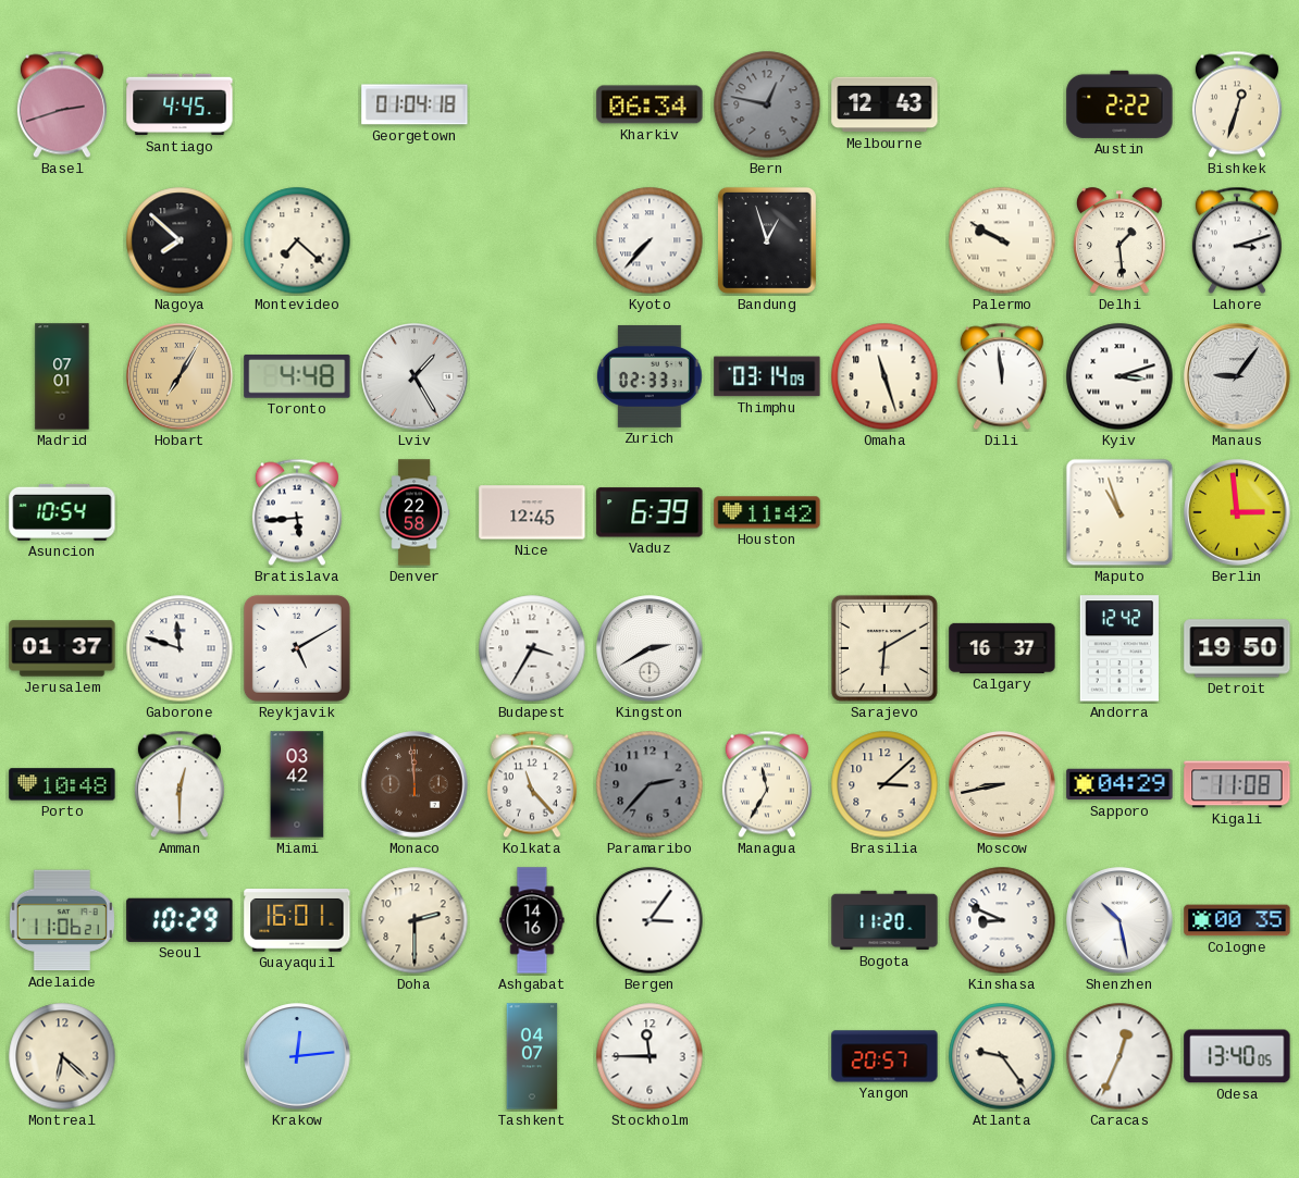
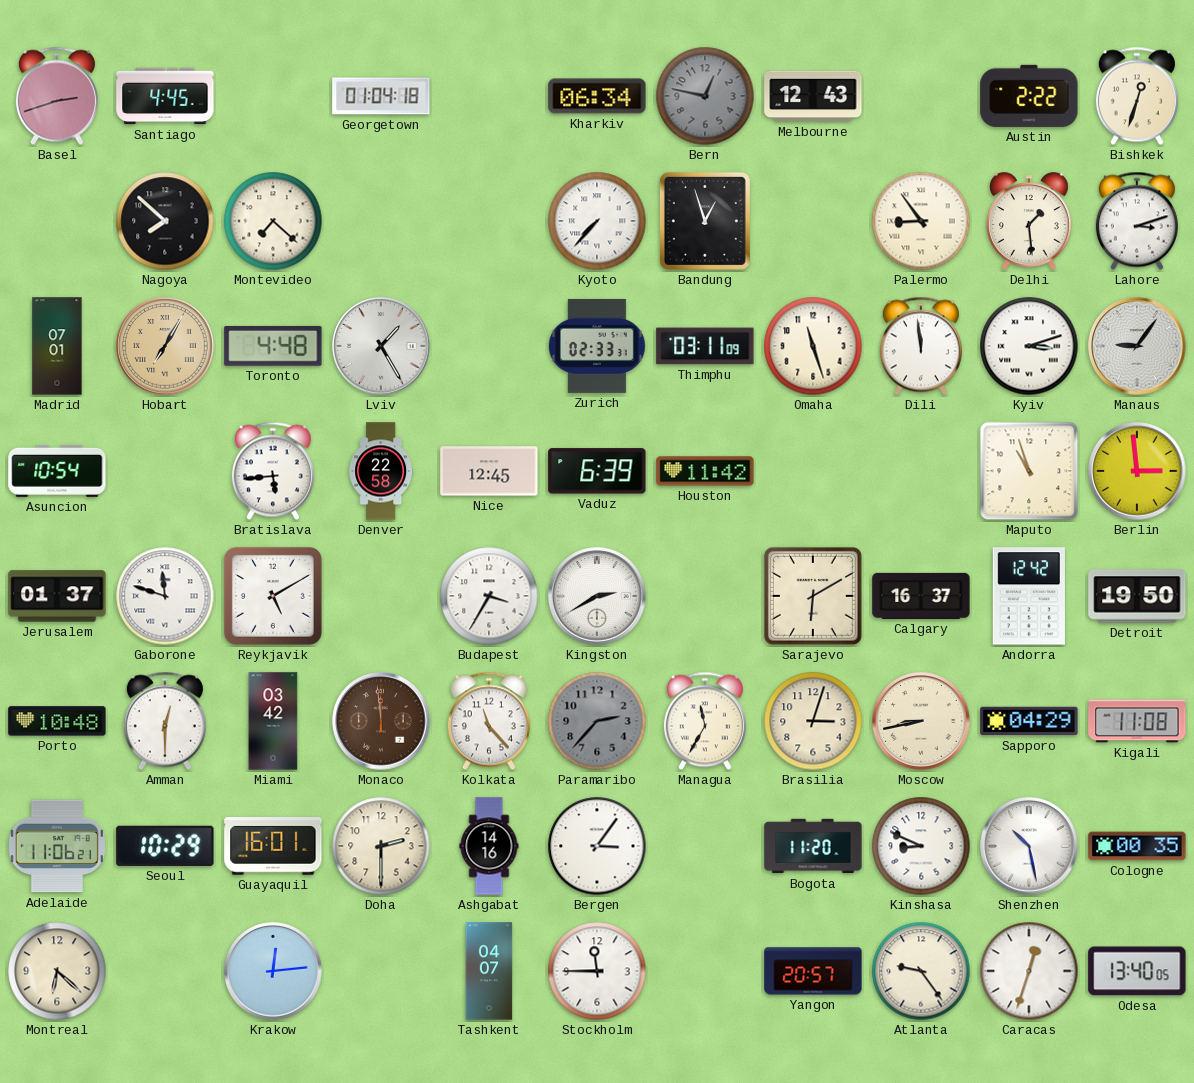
Palermo: 9:50 -> 8:54
Thimphu: 03:14 -> 03:11
Brasilia: 3:08 -> 3:03
Caracas: 12:34 -> 12:33
